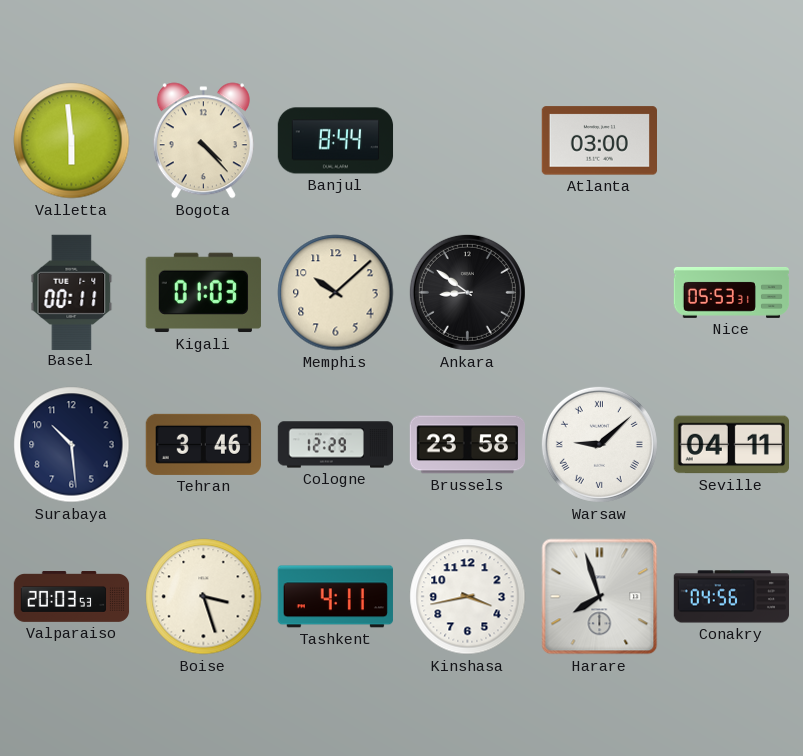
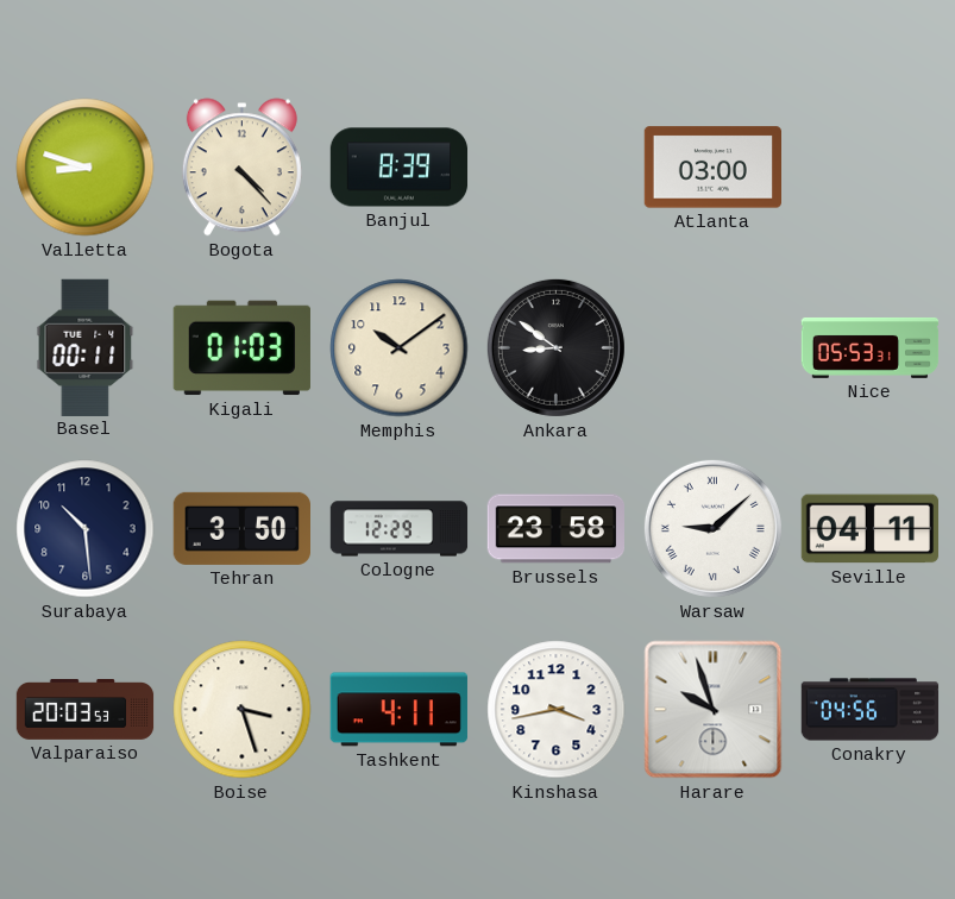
Valletta: 5:59 -> 8:48
Banjul: 8:44 -> 8:39
Memphis: 10:08 -> 10:09
Tehran: 3:46 -> 3:50
Harare: 7:57 -> 9:57
